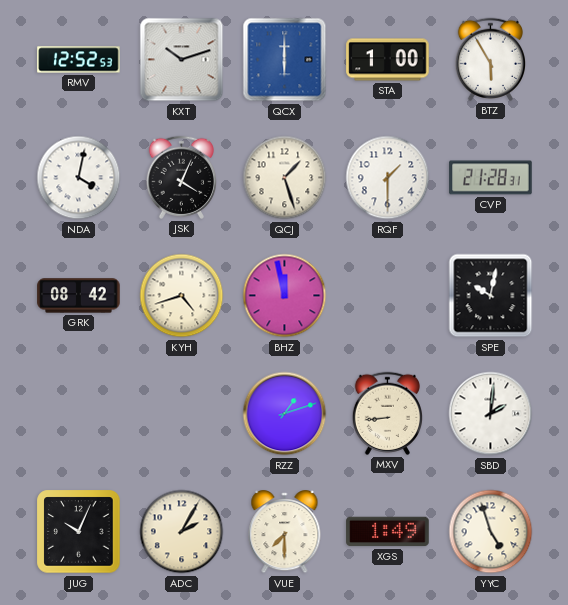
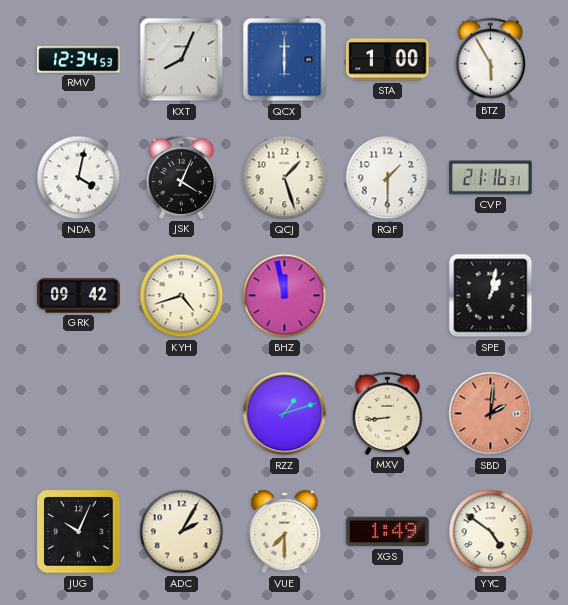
RMV: 12:52 -> 12:34
KXT: 10:12 -> 8:04
CVP: 21:28 -> 21:16
GRK: 08:42 -> 09:42
SPE: 10:02 -> 1:02
SBD dial: white -> salmon
YYC: 4:57 -> 4:51
